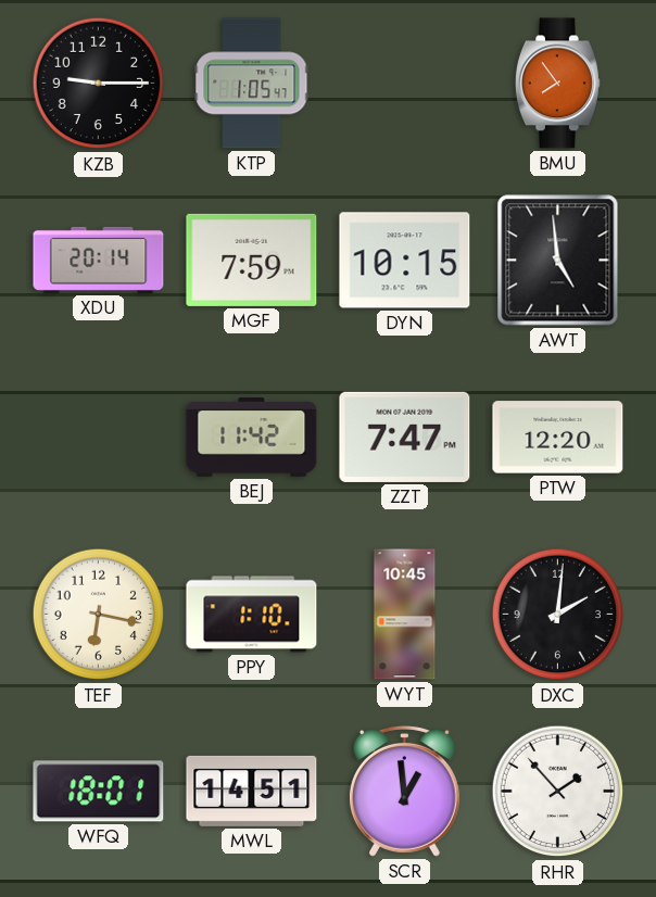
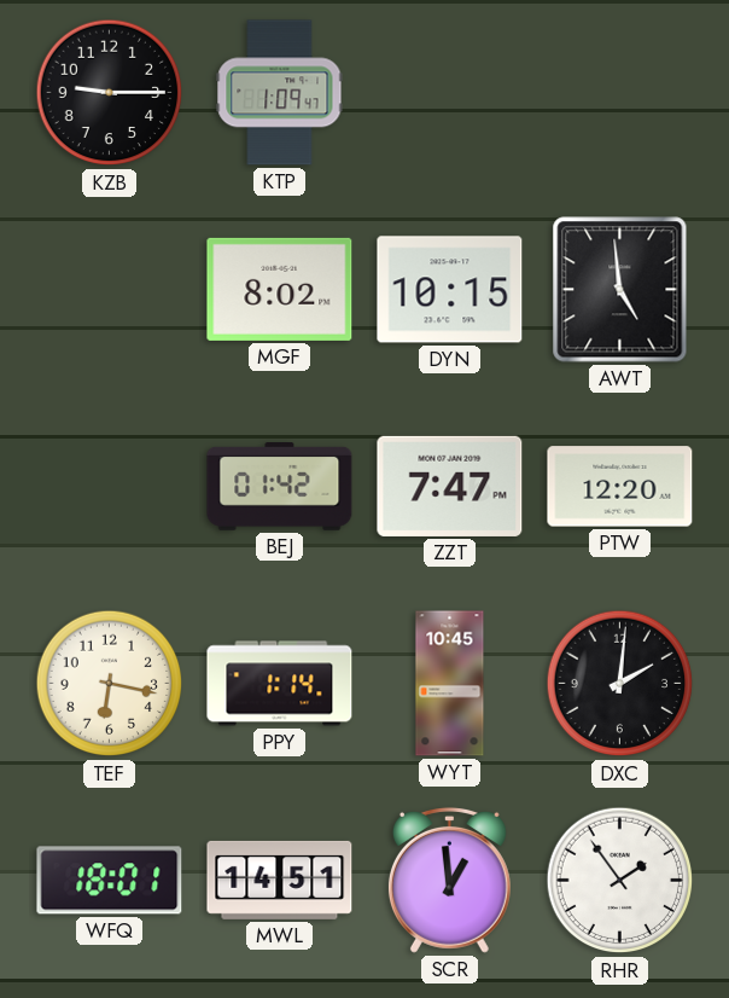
KTP: 1:05 -> 1:09
BMU: 7:54 -> none
XDU: 20:14 -> none
MGF: 7:59 -> 8:02
BEJ: 11:42 -> 01:42
PPY: 1:10 -> 1:14
RHR: 1:53 -> 1:54
